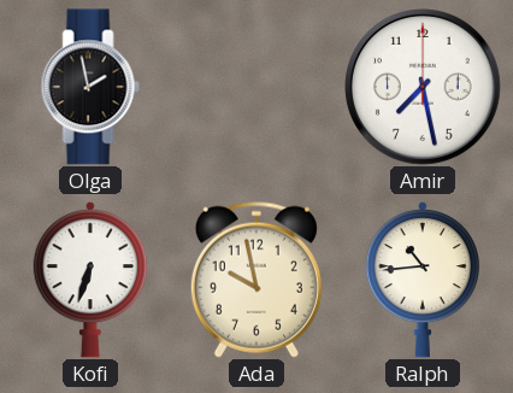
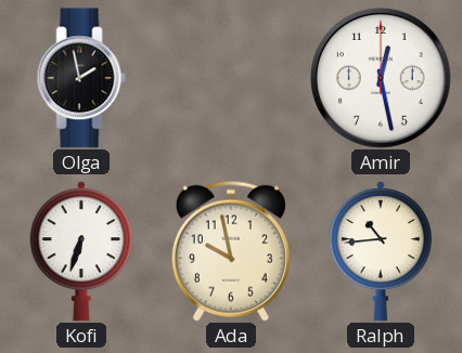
Amir: 7:28 -> 12:28
